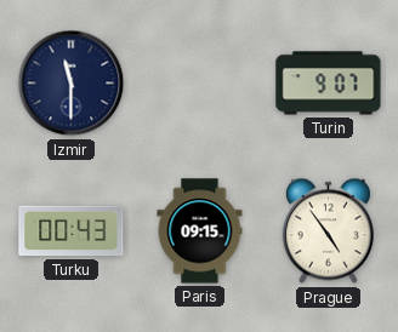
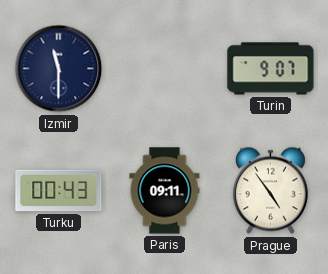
Paris: 09:15 -> 09:11
